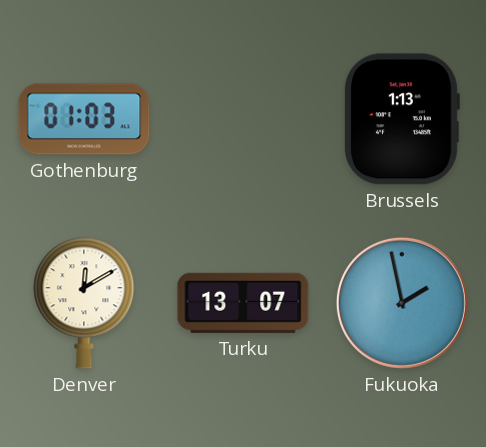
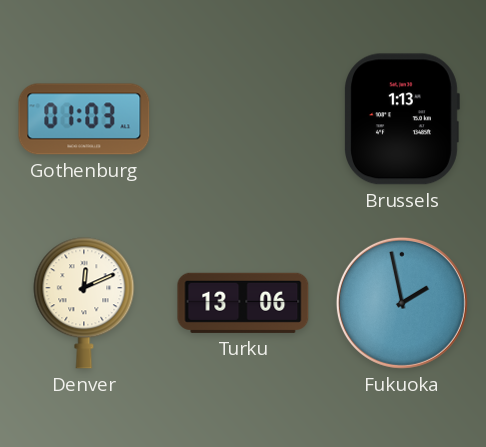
Denver: 12:10 -> 12:11
Turku: 13:07 -> 13:06
